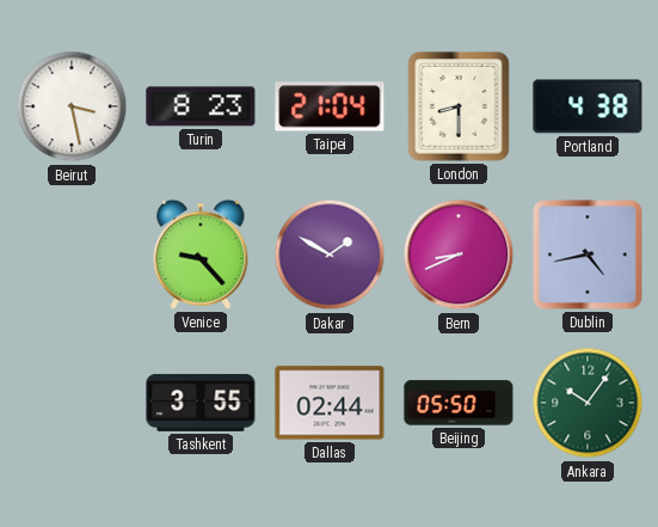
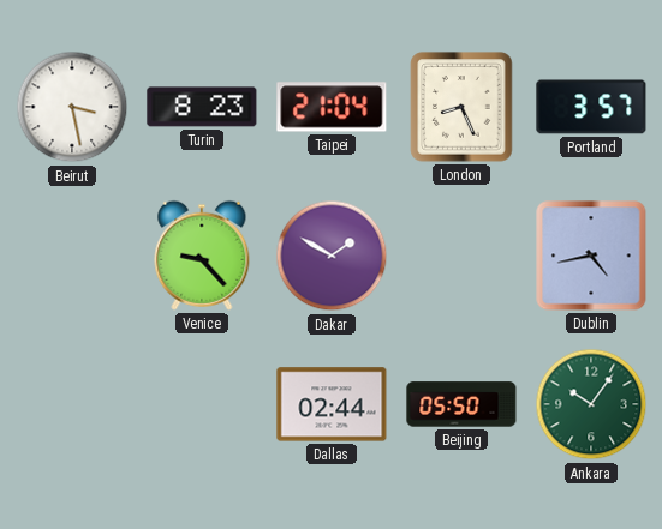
London: 8:30 -> 8:26
Portland: 4:38 -> 3:57
Bern: 8:41 -> none
Tashkent: 3:55 -> none
